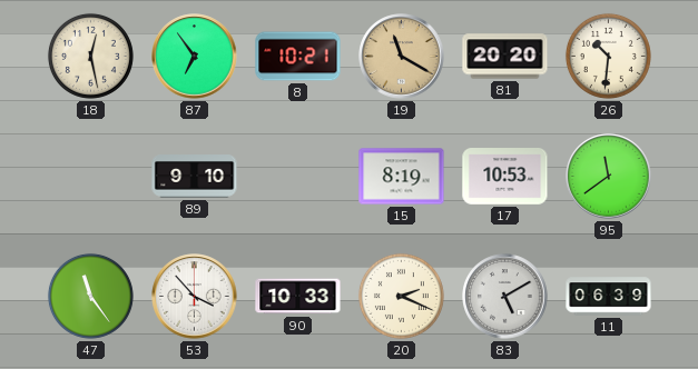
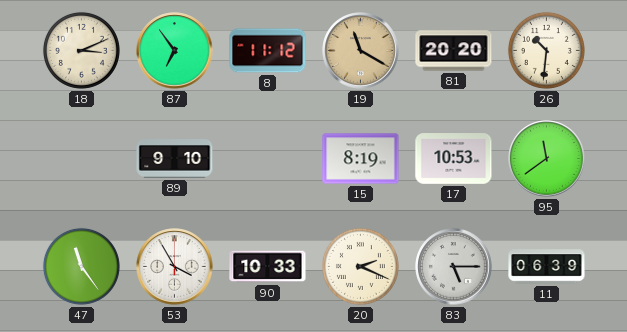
18: 12:28 -> 3:11
8: 10:21 -> 11:12
53: 3:53 -> 3:55
83: 5:10 -> 5:15
